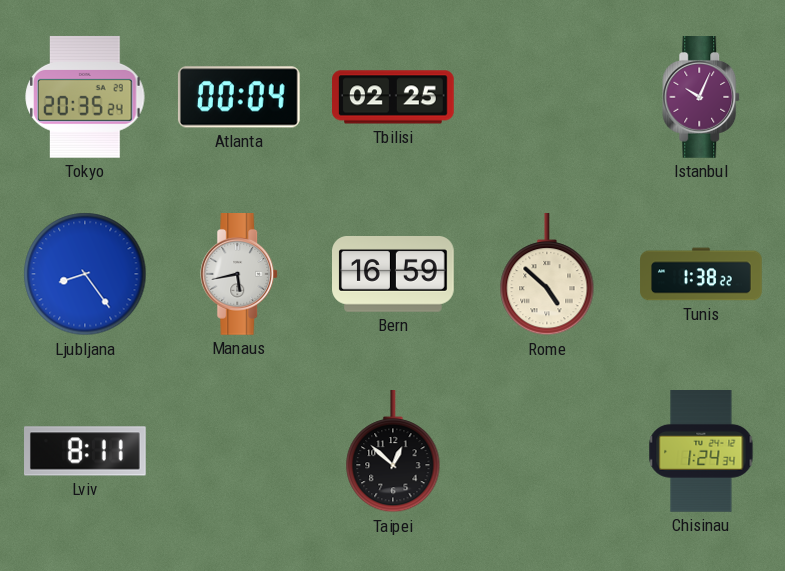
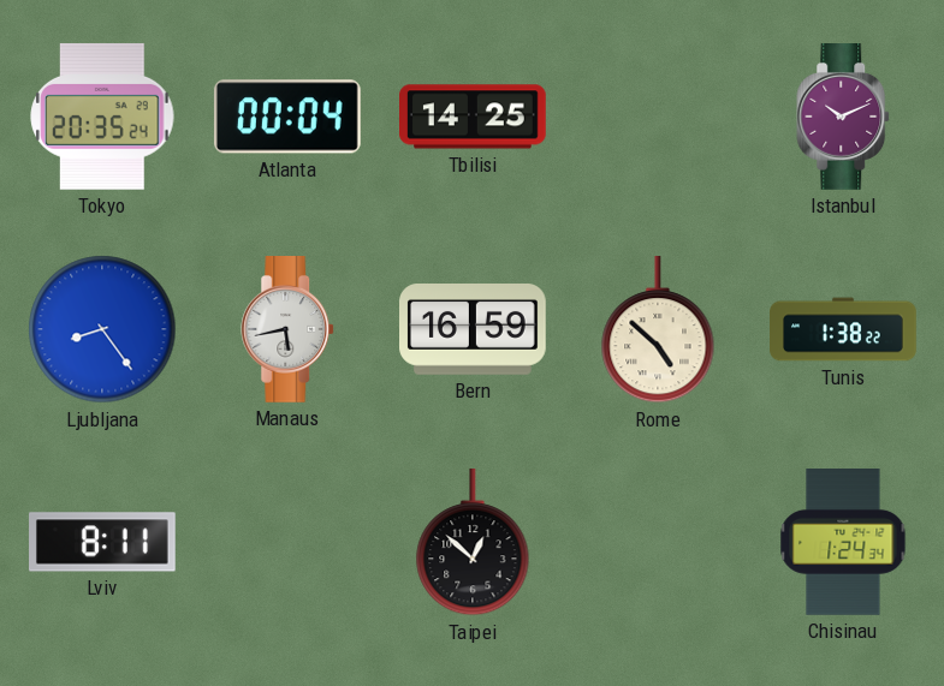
Tbilisi: 02:25 -> 14:25
Istanbul: 10:04 -> 10:11
